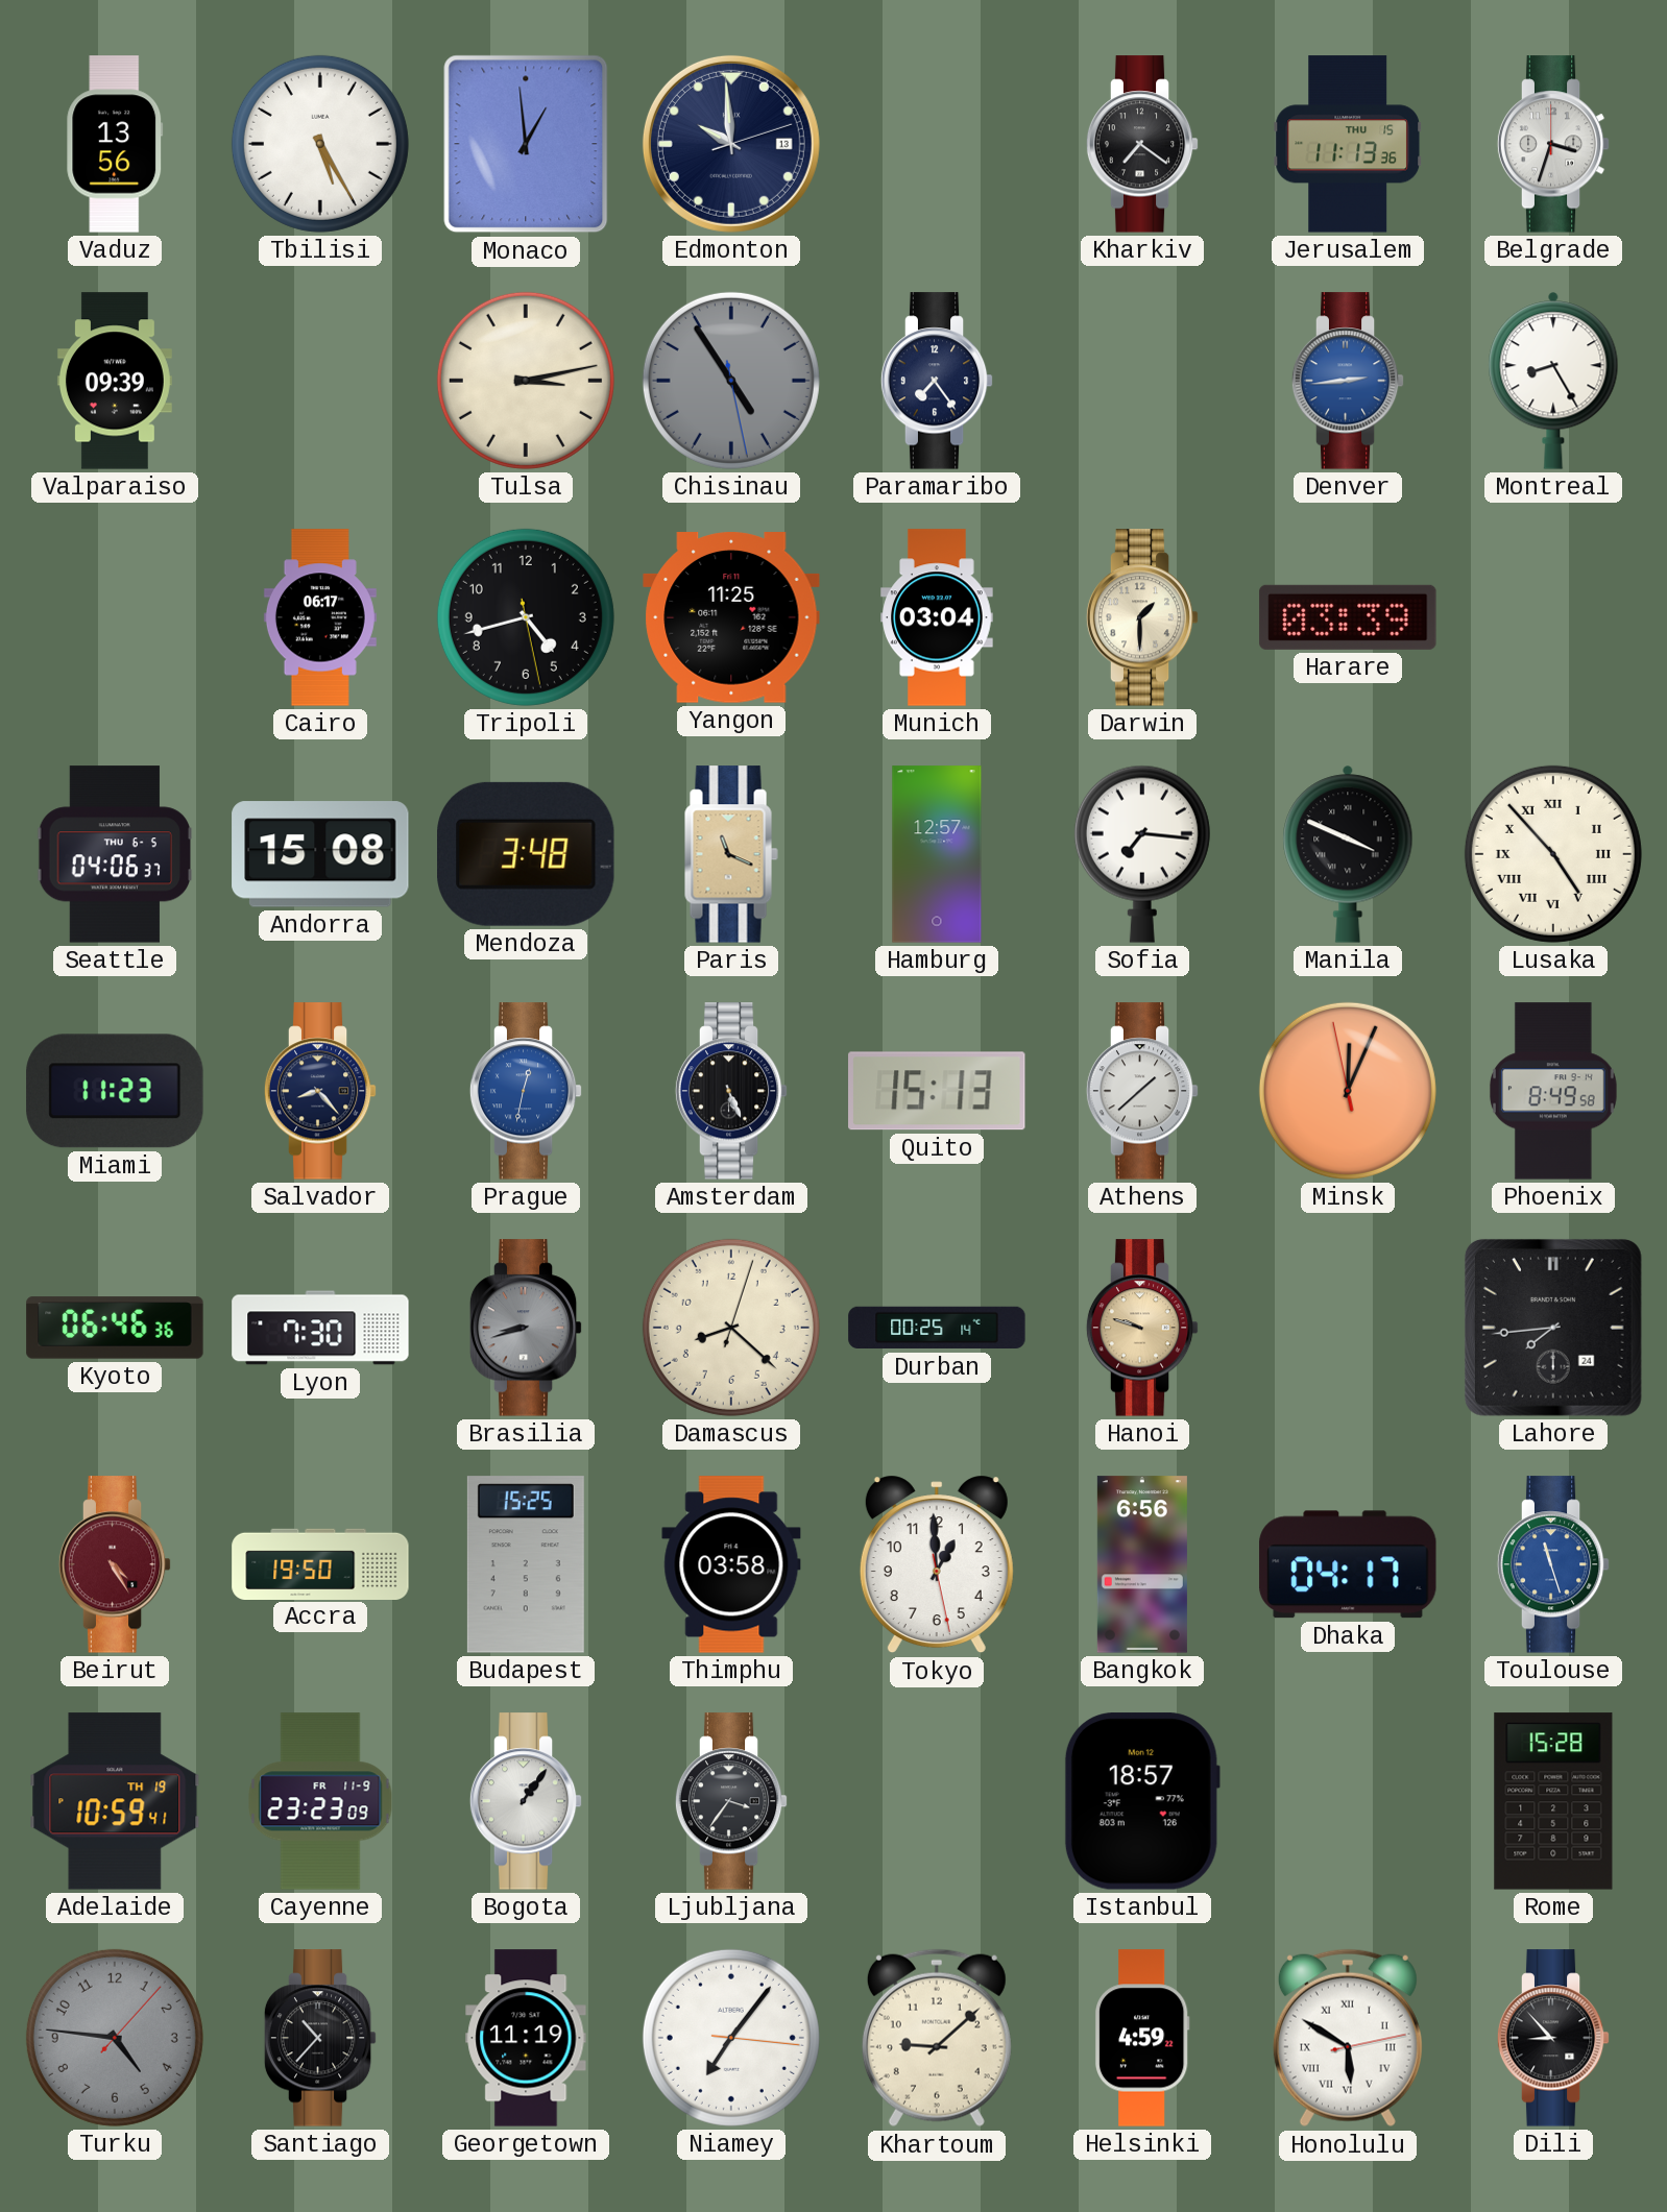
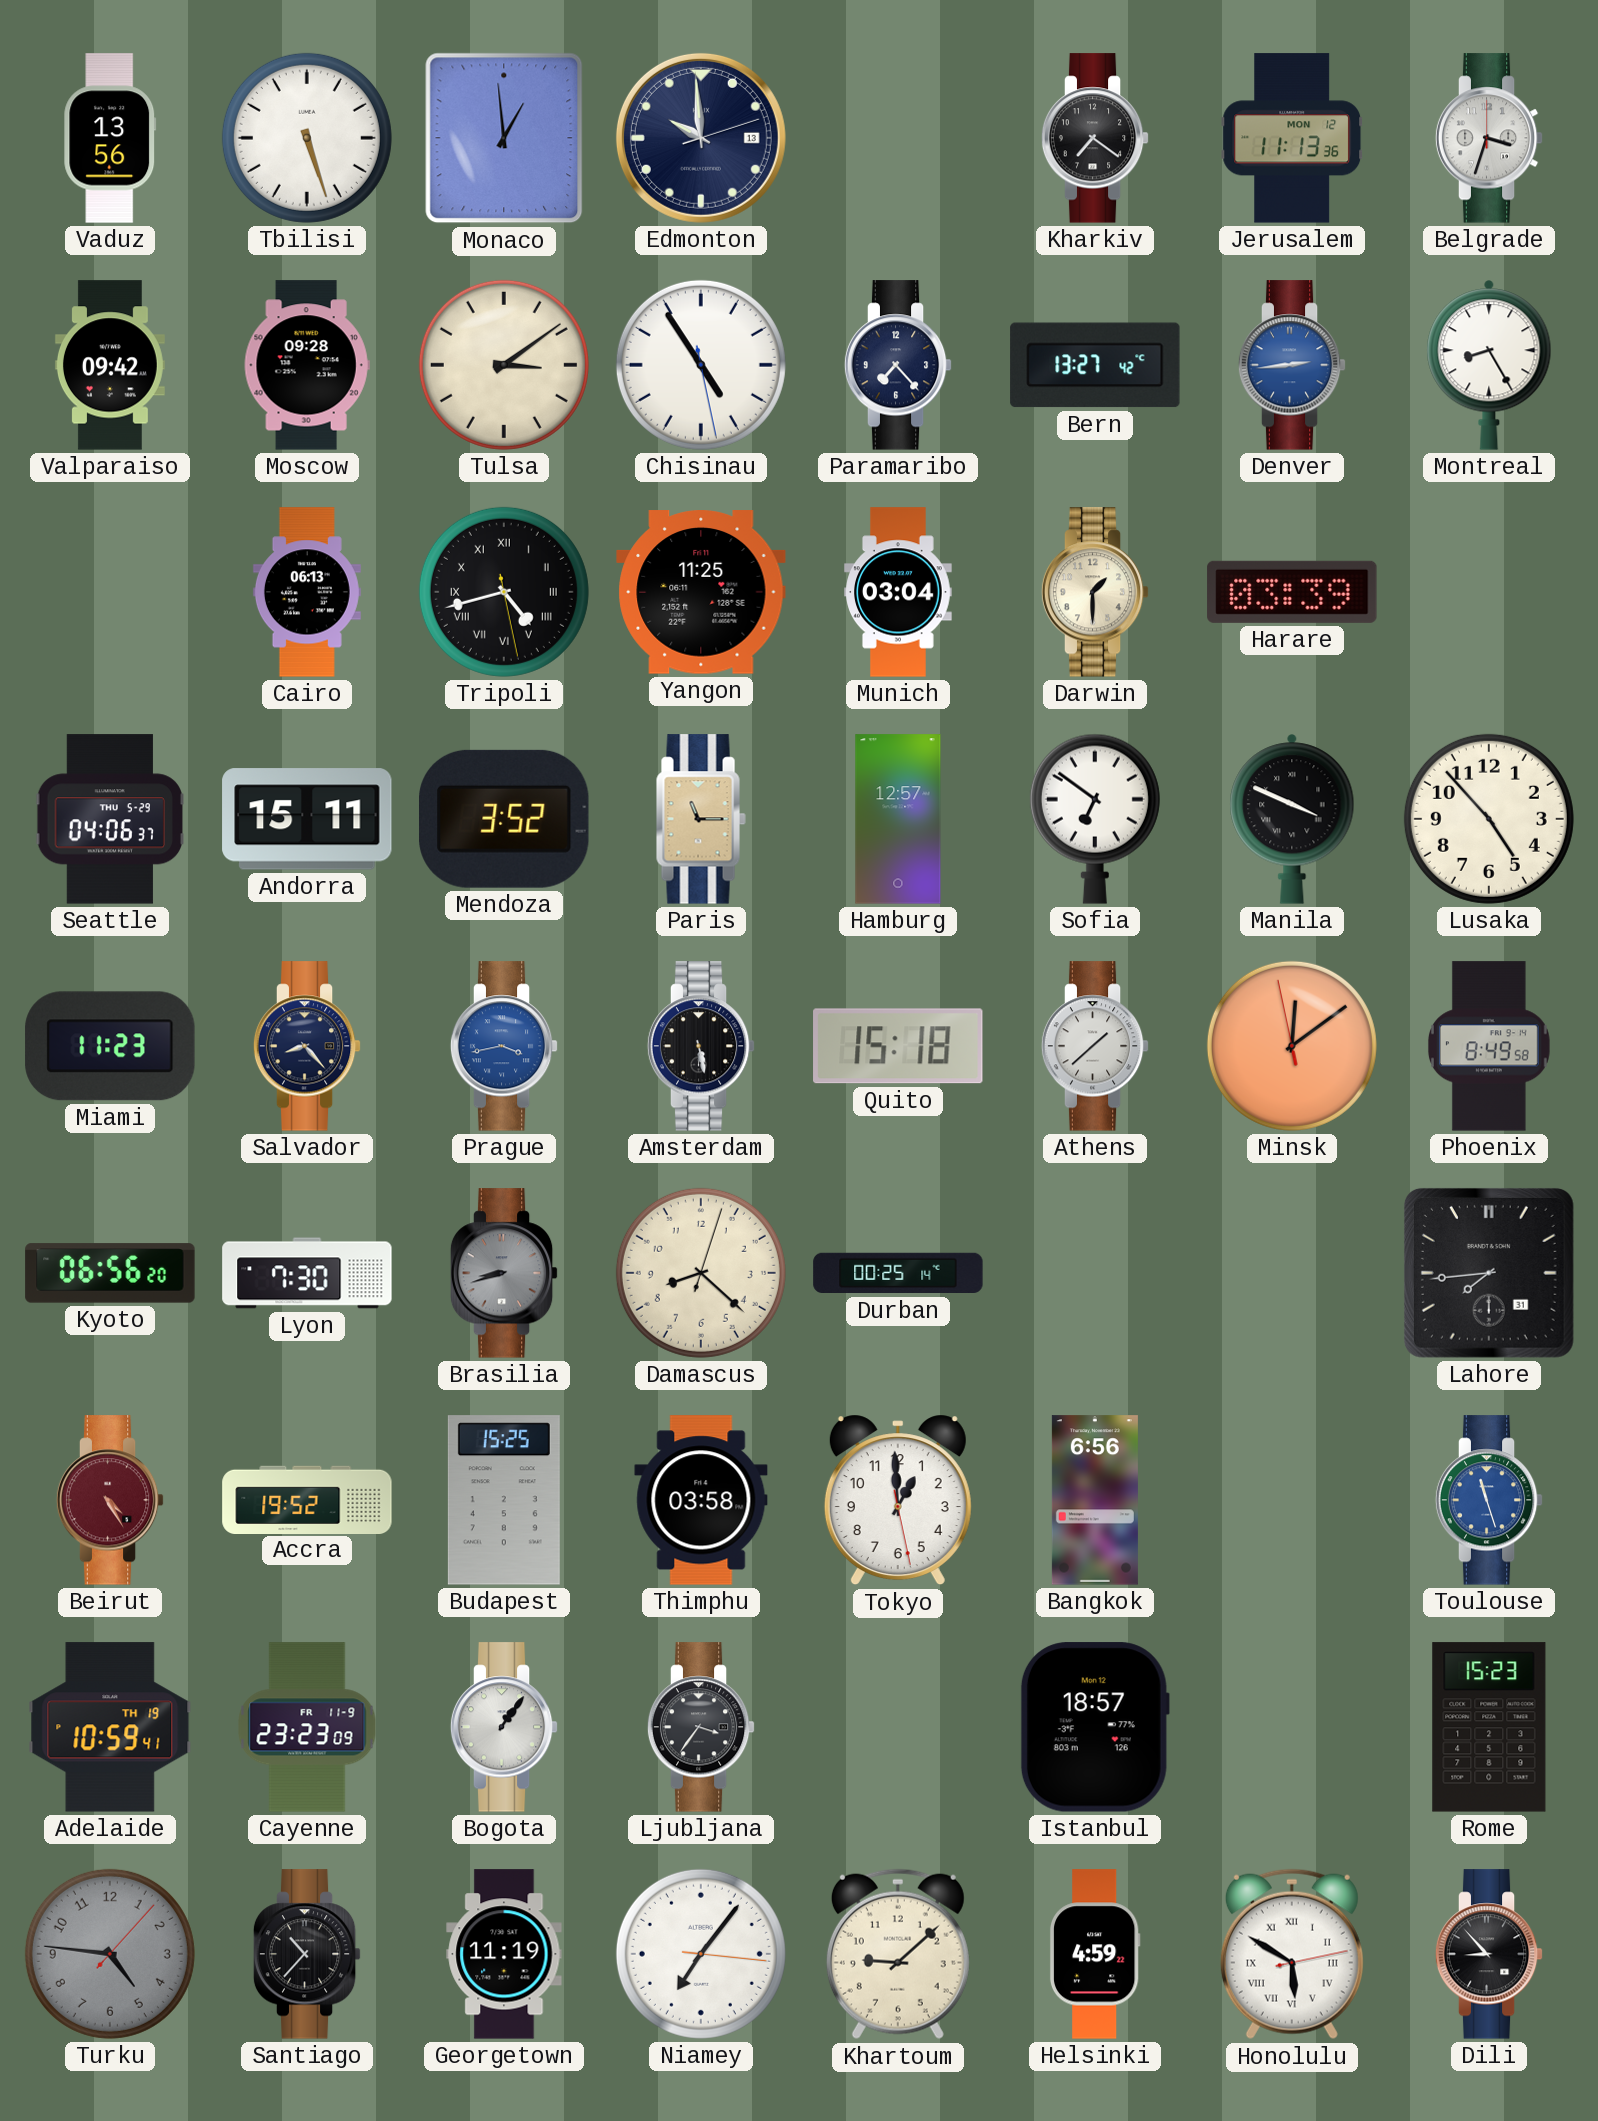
Tbilisi: 5:25 -> 5:27
Jerusalem date: THU 15 -> MON 12
Valparaiso: 09:39 -> 09:42
Moscow: none -> 09:28
Tulsa: 3:13 -> 3:09
Chisinau dial: grey -> white
Paramaribo: 7:24 -> 7:23
Bern: none -> 13:27
Cairo: 06:17 -> 06:13
Tripoli numerals: Arabic -> Roman
Seattle date: THU 6-5 -> THU 5-29
Andorra: 15:08 -> 15:11
Mendoza: 3:48 -> 3:52
Paris: 11:19 -> 11:15
Sofia: 7:16 -> 6:51
Lusaka numerals: Roman -> Arabic
Prague: 12:32 -> 3:43
Amsterdam: 5:26 -> 5:28
Quito: 15:13 -> 15:18
Minsk: 12:03 -> 12:08
Kyoto: 06:46 -> 06:56
Hanoi: 9:48 -> none
Lahore date: 24 -> 31
Accra: 19:50 -> 19:52
Dhaka: 04:17 -> none
Rome: 15:28 -> 15:23
